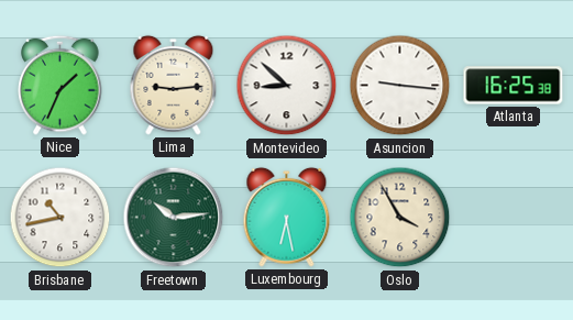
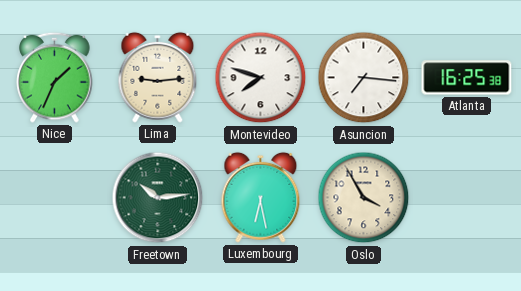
Montevideo: 8:52 -> 7:48
Asuncion: 9:16 -> 7:16
Brisbane: 10:43 -> none
